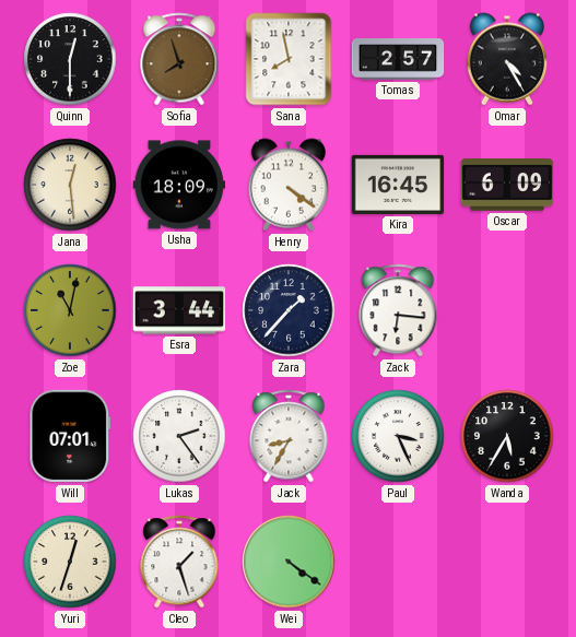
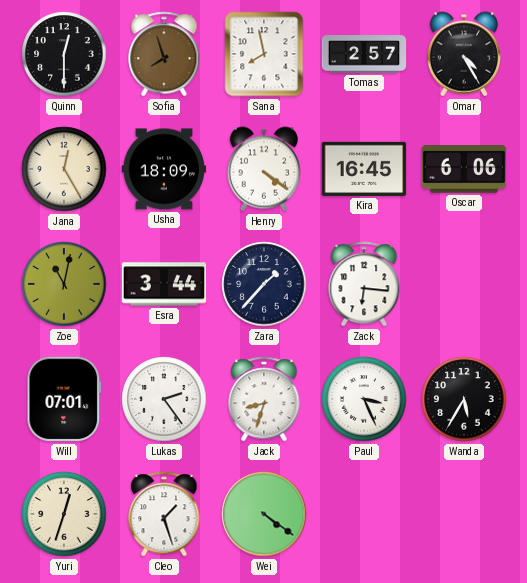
Jana: 12:29 -> 12:25
Oscar: 6:09 -> 6:06
Jack: 8:35 -> 8:33
